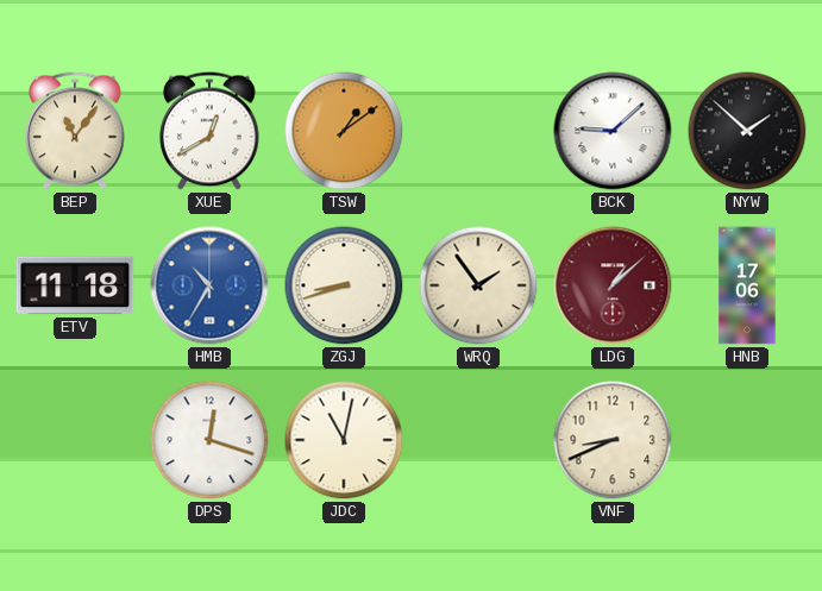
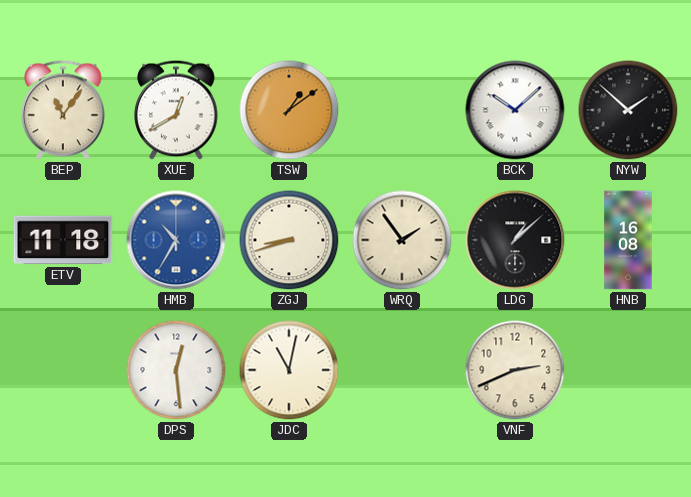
BCK: 9:08 -> 10:08
LDG dial: burgundy -> black
HNB: 17:06 -> 16:08
DPS: 12:18 -> 12:29
VNF: 8:41 -> 2:41
